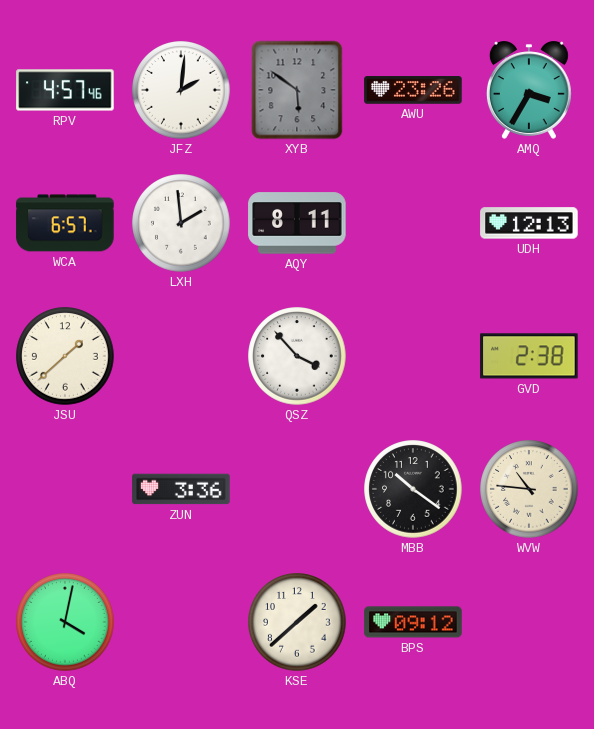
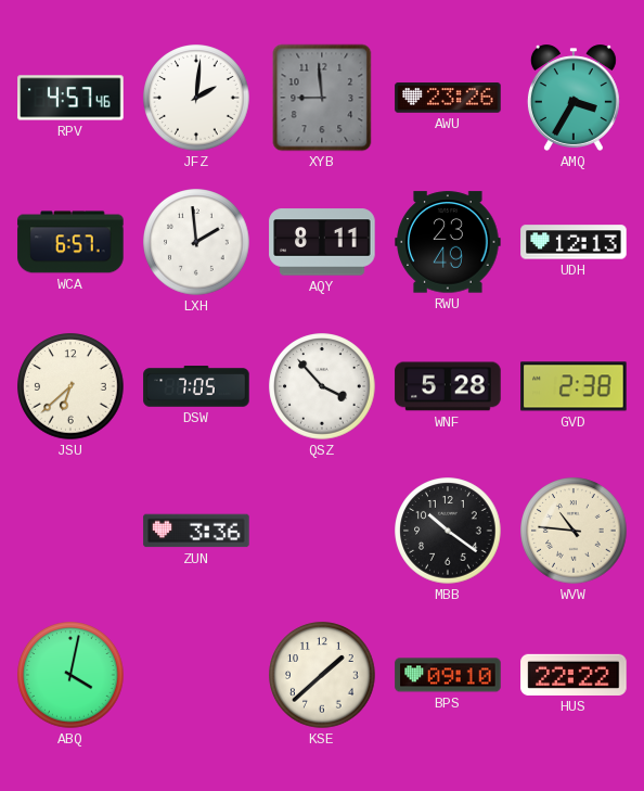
XYB: 5:51 -> 8:59
RWU: none -> 23:49
JSU: 1:38 -> 6:38
DSW: none -> 7:05
WNF: none -> 5:28
BPS: 09:12 -> 09:10
HUS: none -> 22:22
